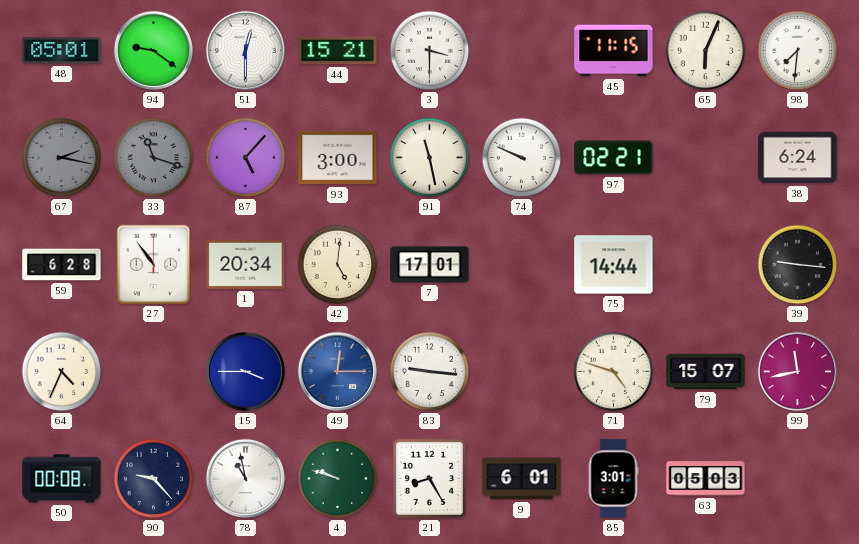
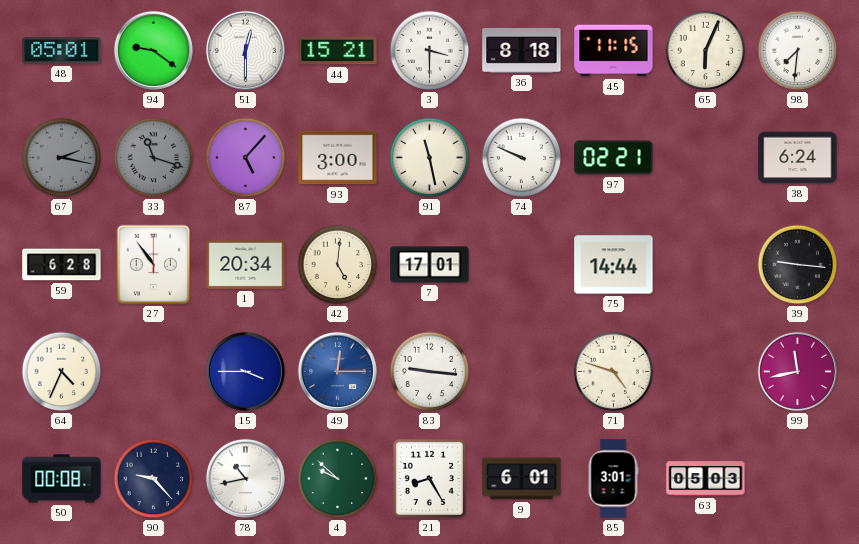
36: none -> 8:18
79: 15:07 -> none
78: 10:58 -> 10:43
4: 9:48 -> 9:52
